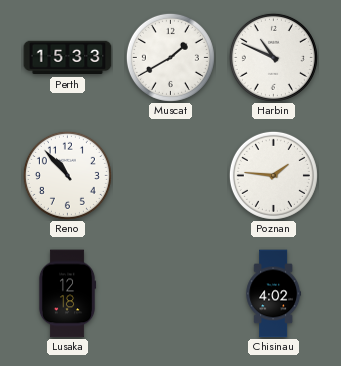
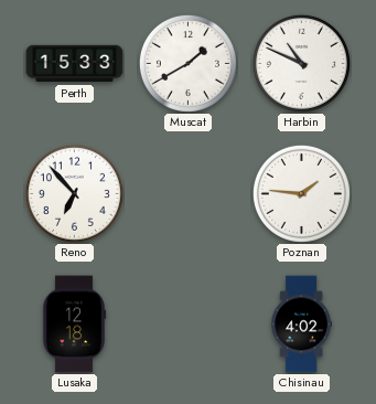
Reno: 10:53 -> 6:53
